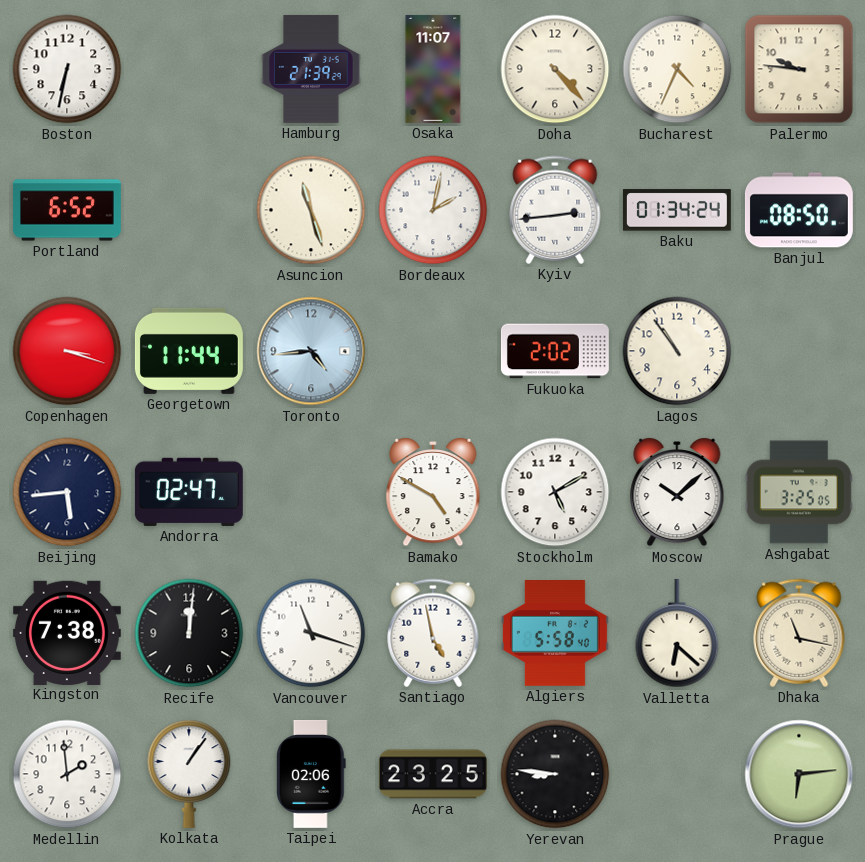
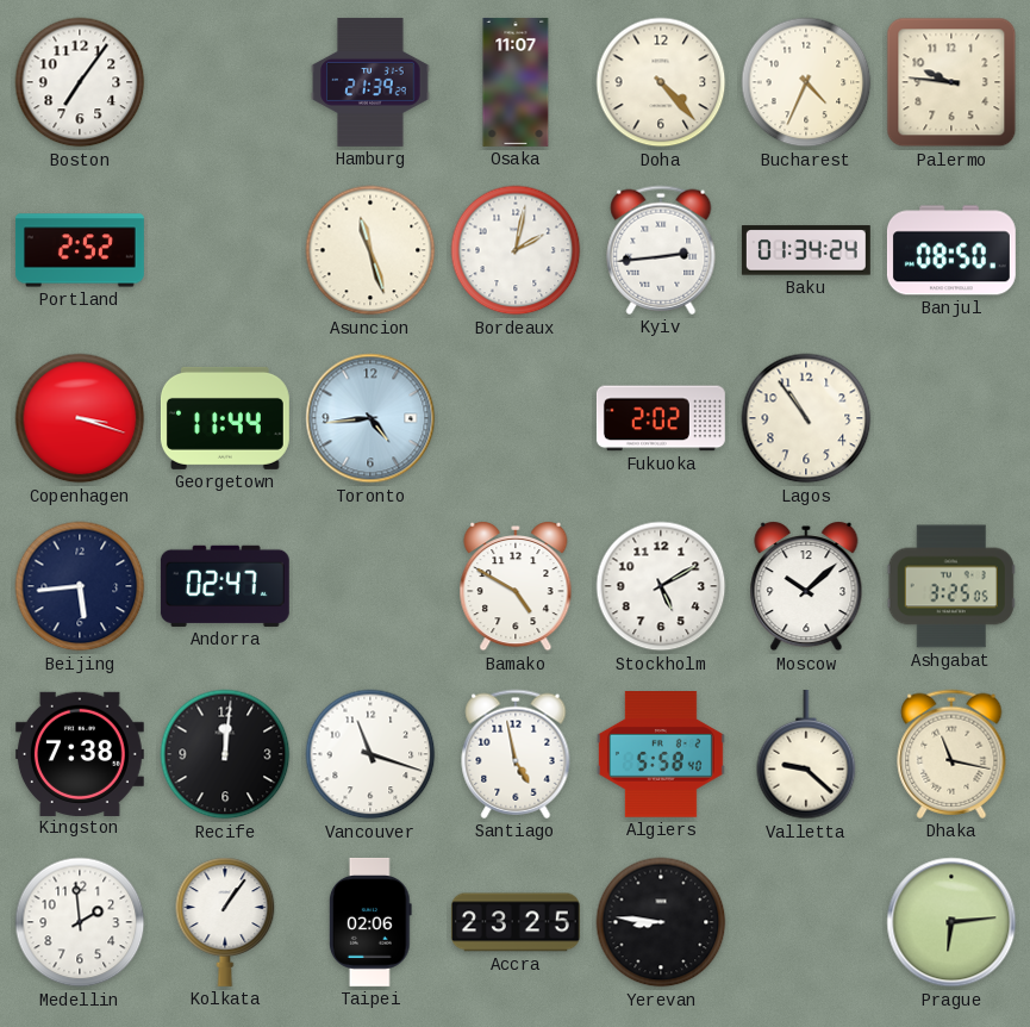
Boston: 6:32 -> 7:06
Portland: 6:52 -> 2:52
Valletta: 6:22 -> 9:22
